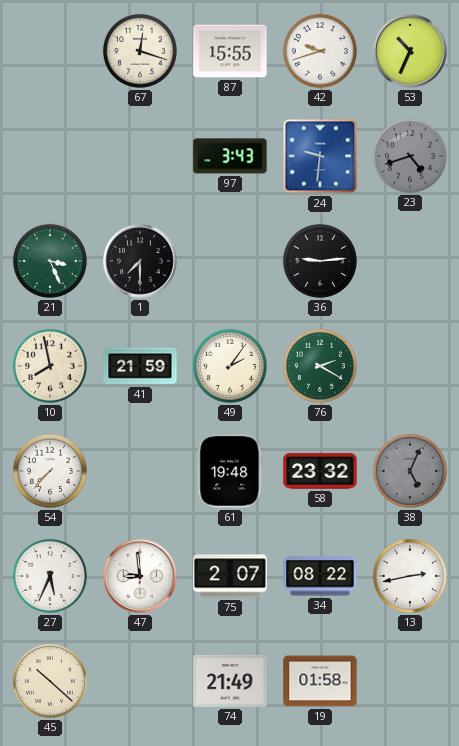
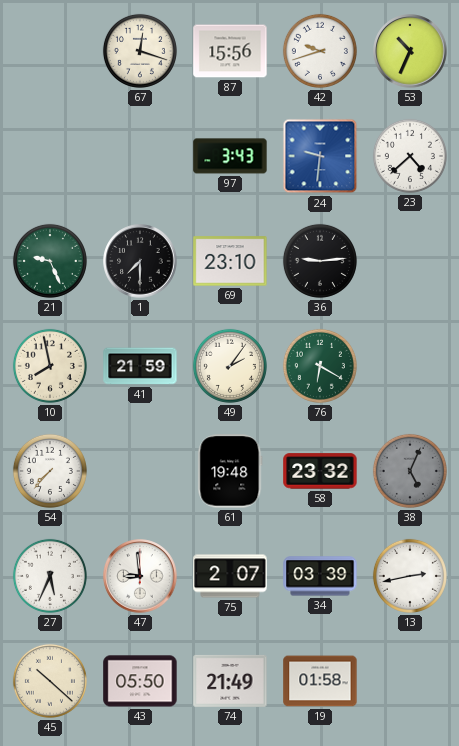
87: 15:55 -> 15:56
23: 4:42 -> 4:38
23 dial: grey -> white
21: 3:26 -> 9:26
69: none -> 23:10
76: 2:20 -> 6:20
34: 08:22 -> 03:39
43: none -> 05:50
